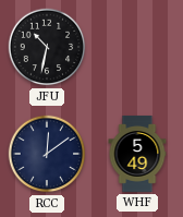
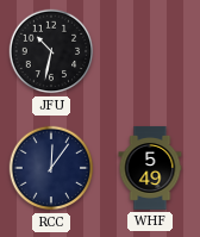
RCC: 12:09 -> 12:06
